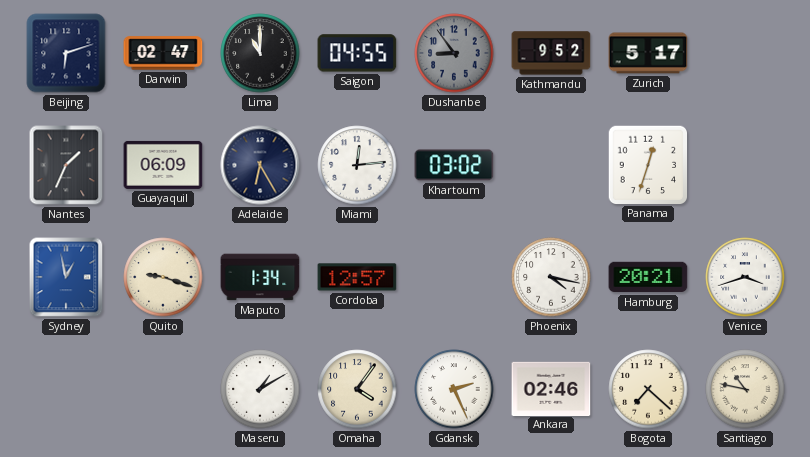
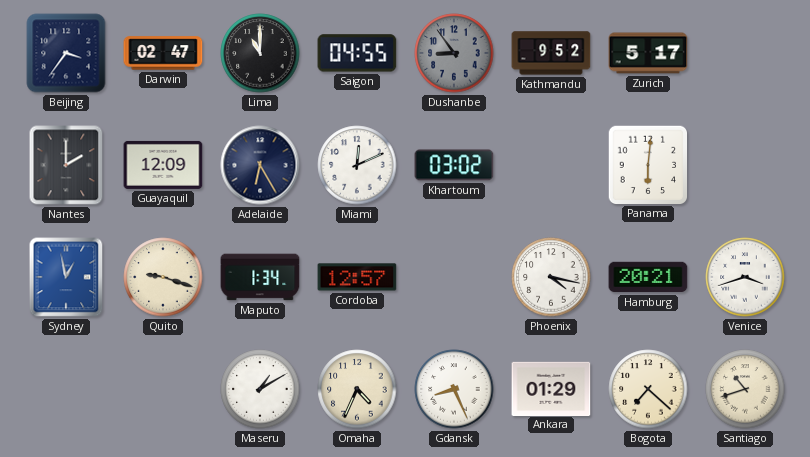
Beijing: 6:12 -> 3:36
Nantes: 1:34 -> 2:00
Guayaquil: 06:09 -> 12:09
Miami: 12:14 -> 12:11
Panama: 12:33 -> 6:01
Omaha: 4:06 -> 4:34
Gdansk: 2:26 -> 8:26
Ankara: 02:46 -> 01:29
Santiago: 10:47 -> 10:42
